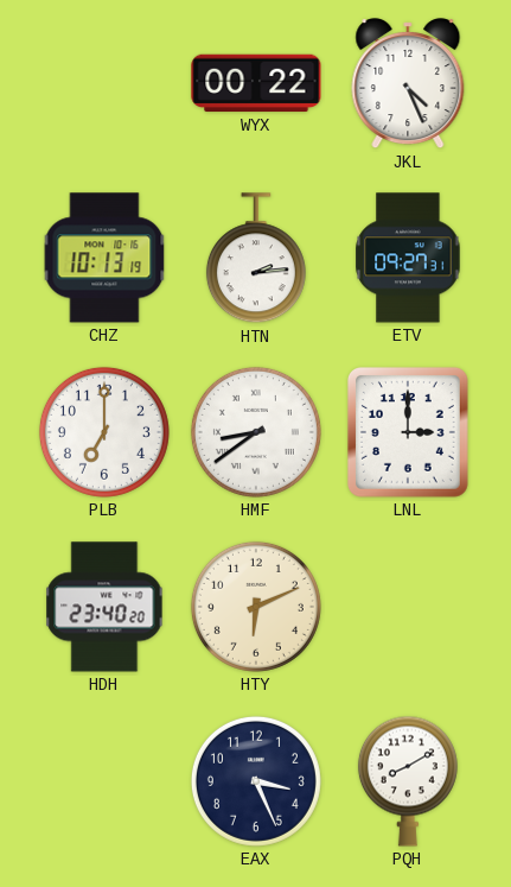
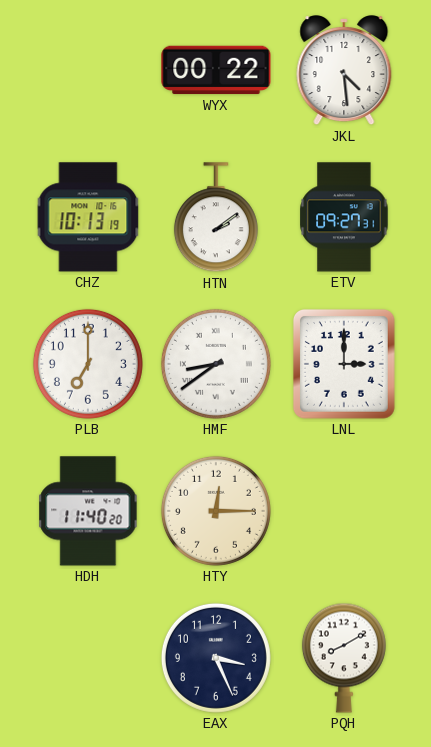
JKL: 4:26 -> 4:29
HTN: 2:14 -> 2:09
HDH: 23:40 -> 11:40
HTY: 6:11 -> 12:15
